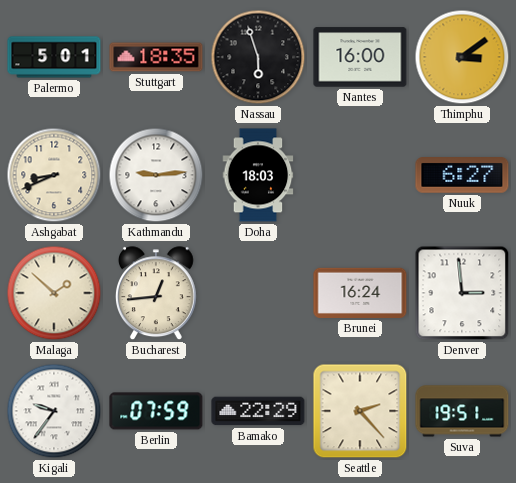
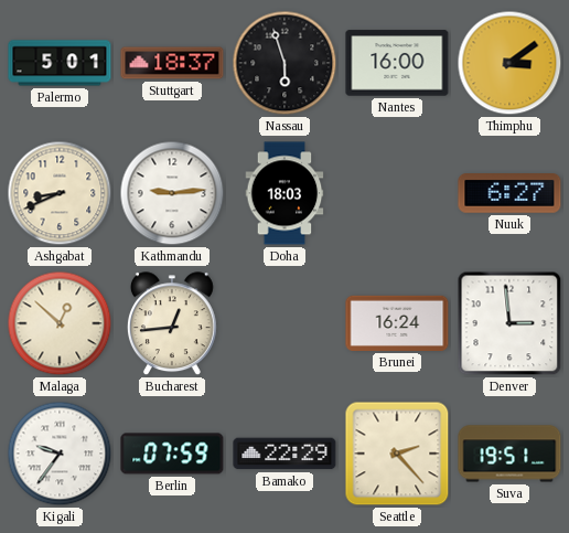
Stuttgart: 18:35 -> 18:37
Malaga: 1:52 -> 12:52
